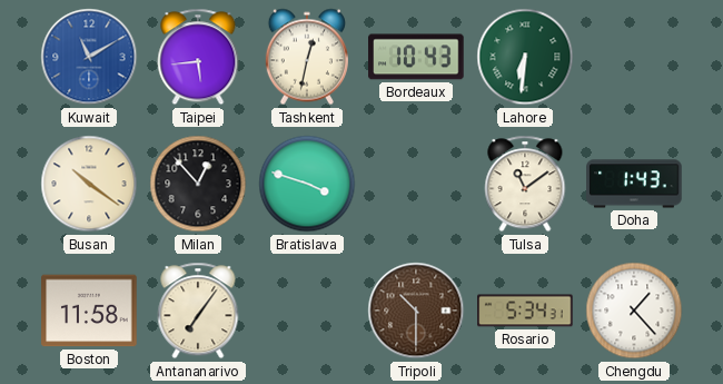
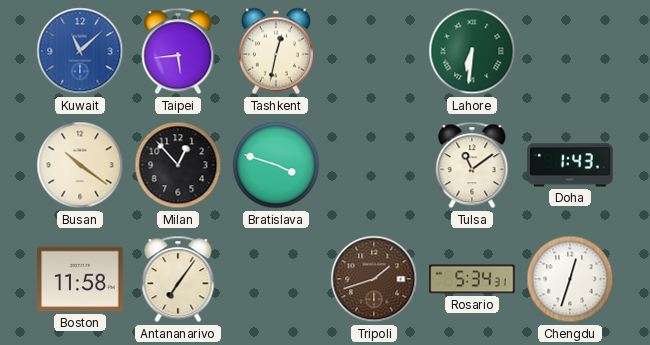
Kuwait: 11:10 -> 11:08
Bordeaux: 10:43 -> none
Tripoli: 10:30 -> 1:42
Chengdu: 1:23 -> 12:33
